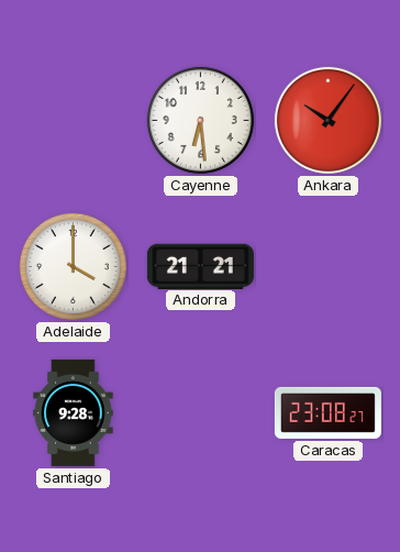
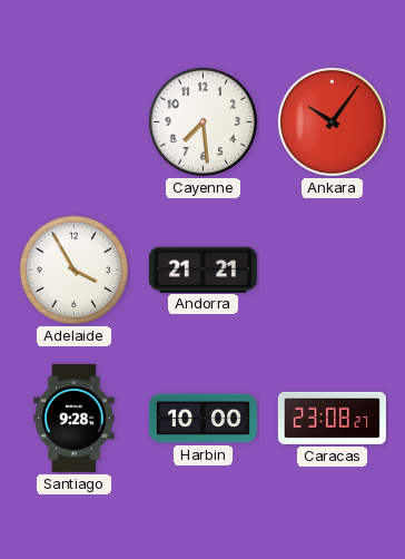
Cayenne: 6:29 -> 7:29
Adelaide: 4:00 -> 3:55
Harbin: none -> 10:00
